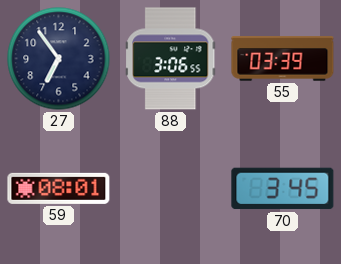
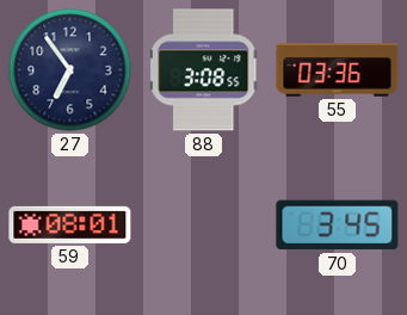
88: 3:06 -> 3:08
55: 03:39 -> 03:36
